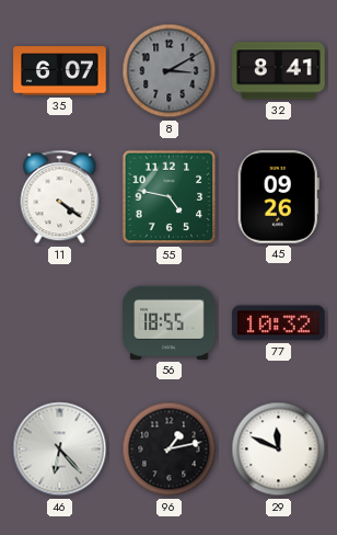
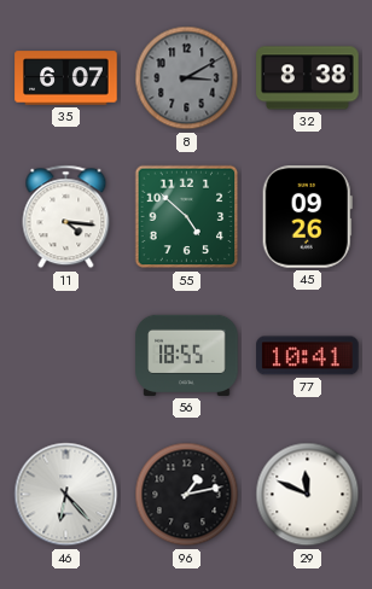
32: 8:41 -> 8:38
11: 4:21 -> 4:16
55: 4:47 -> 4:52
77: 10:32 -> 10:41
